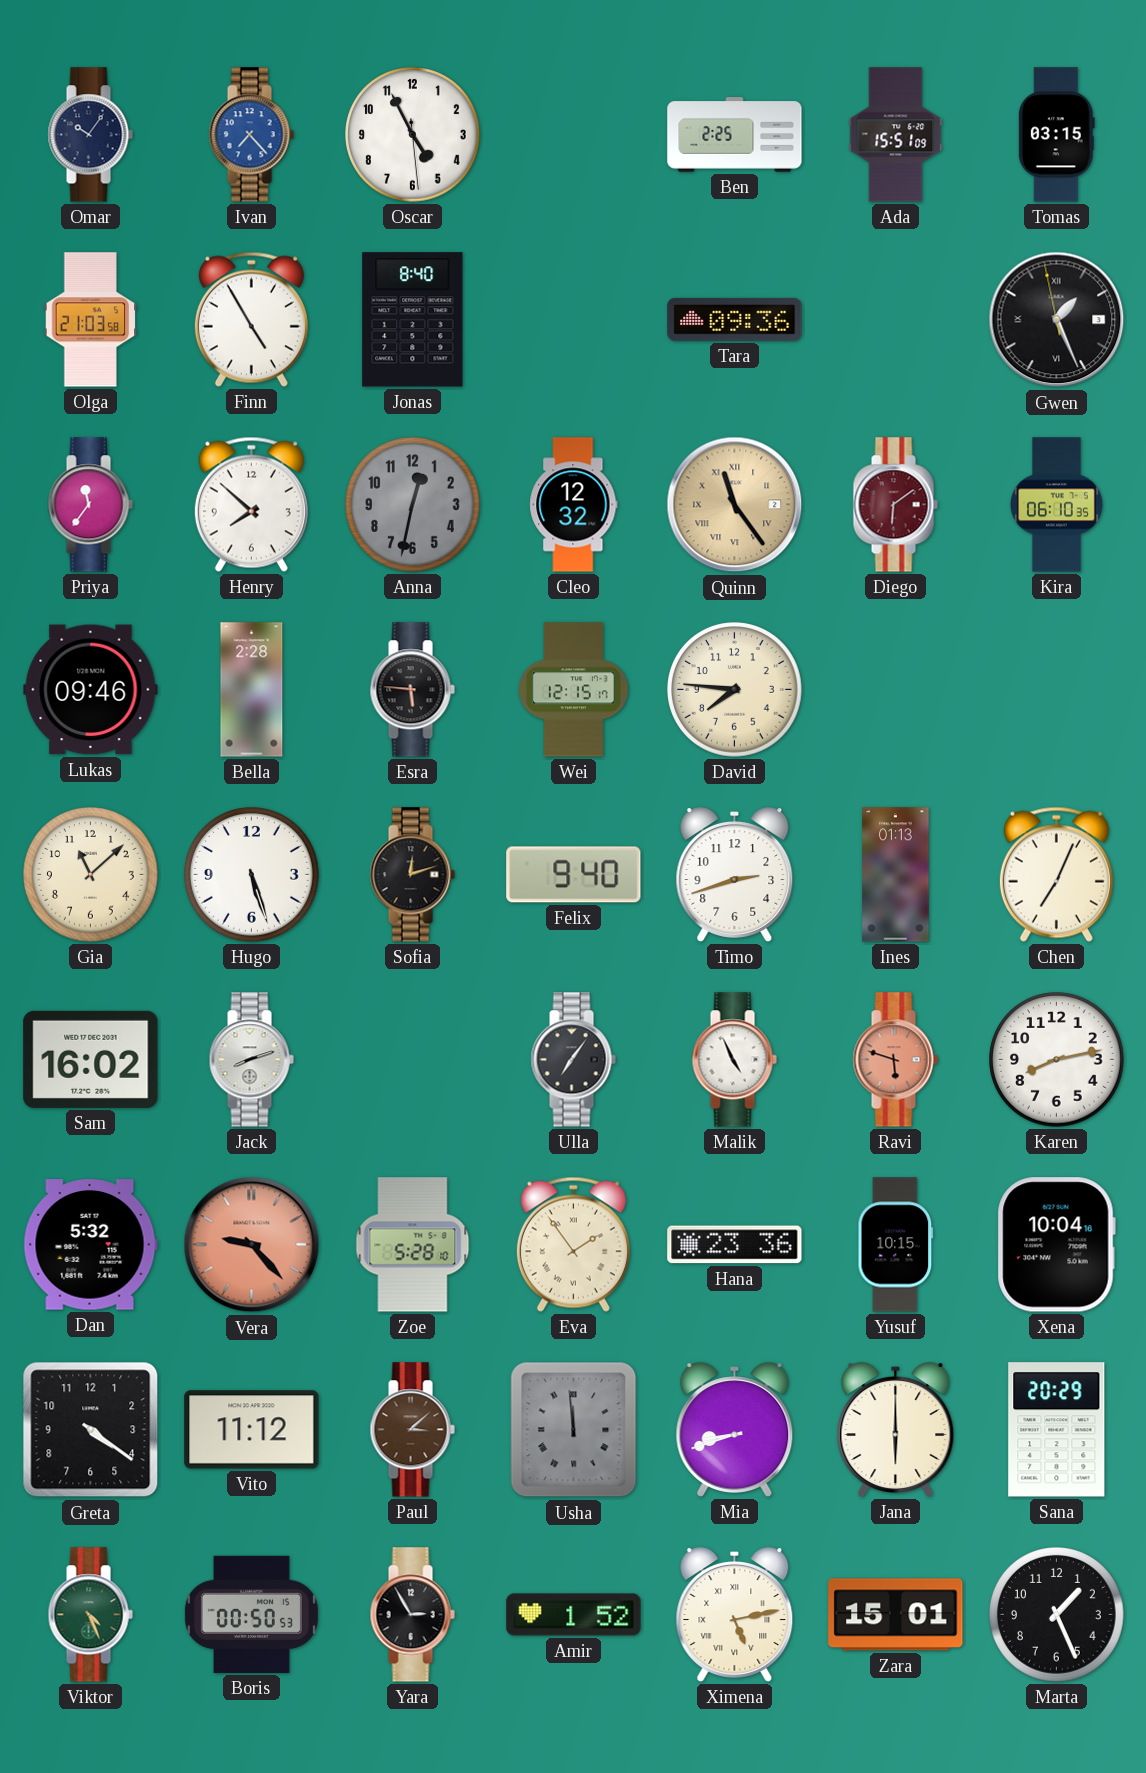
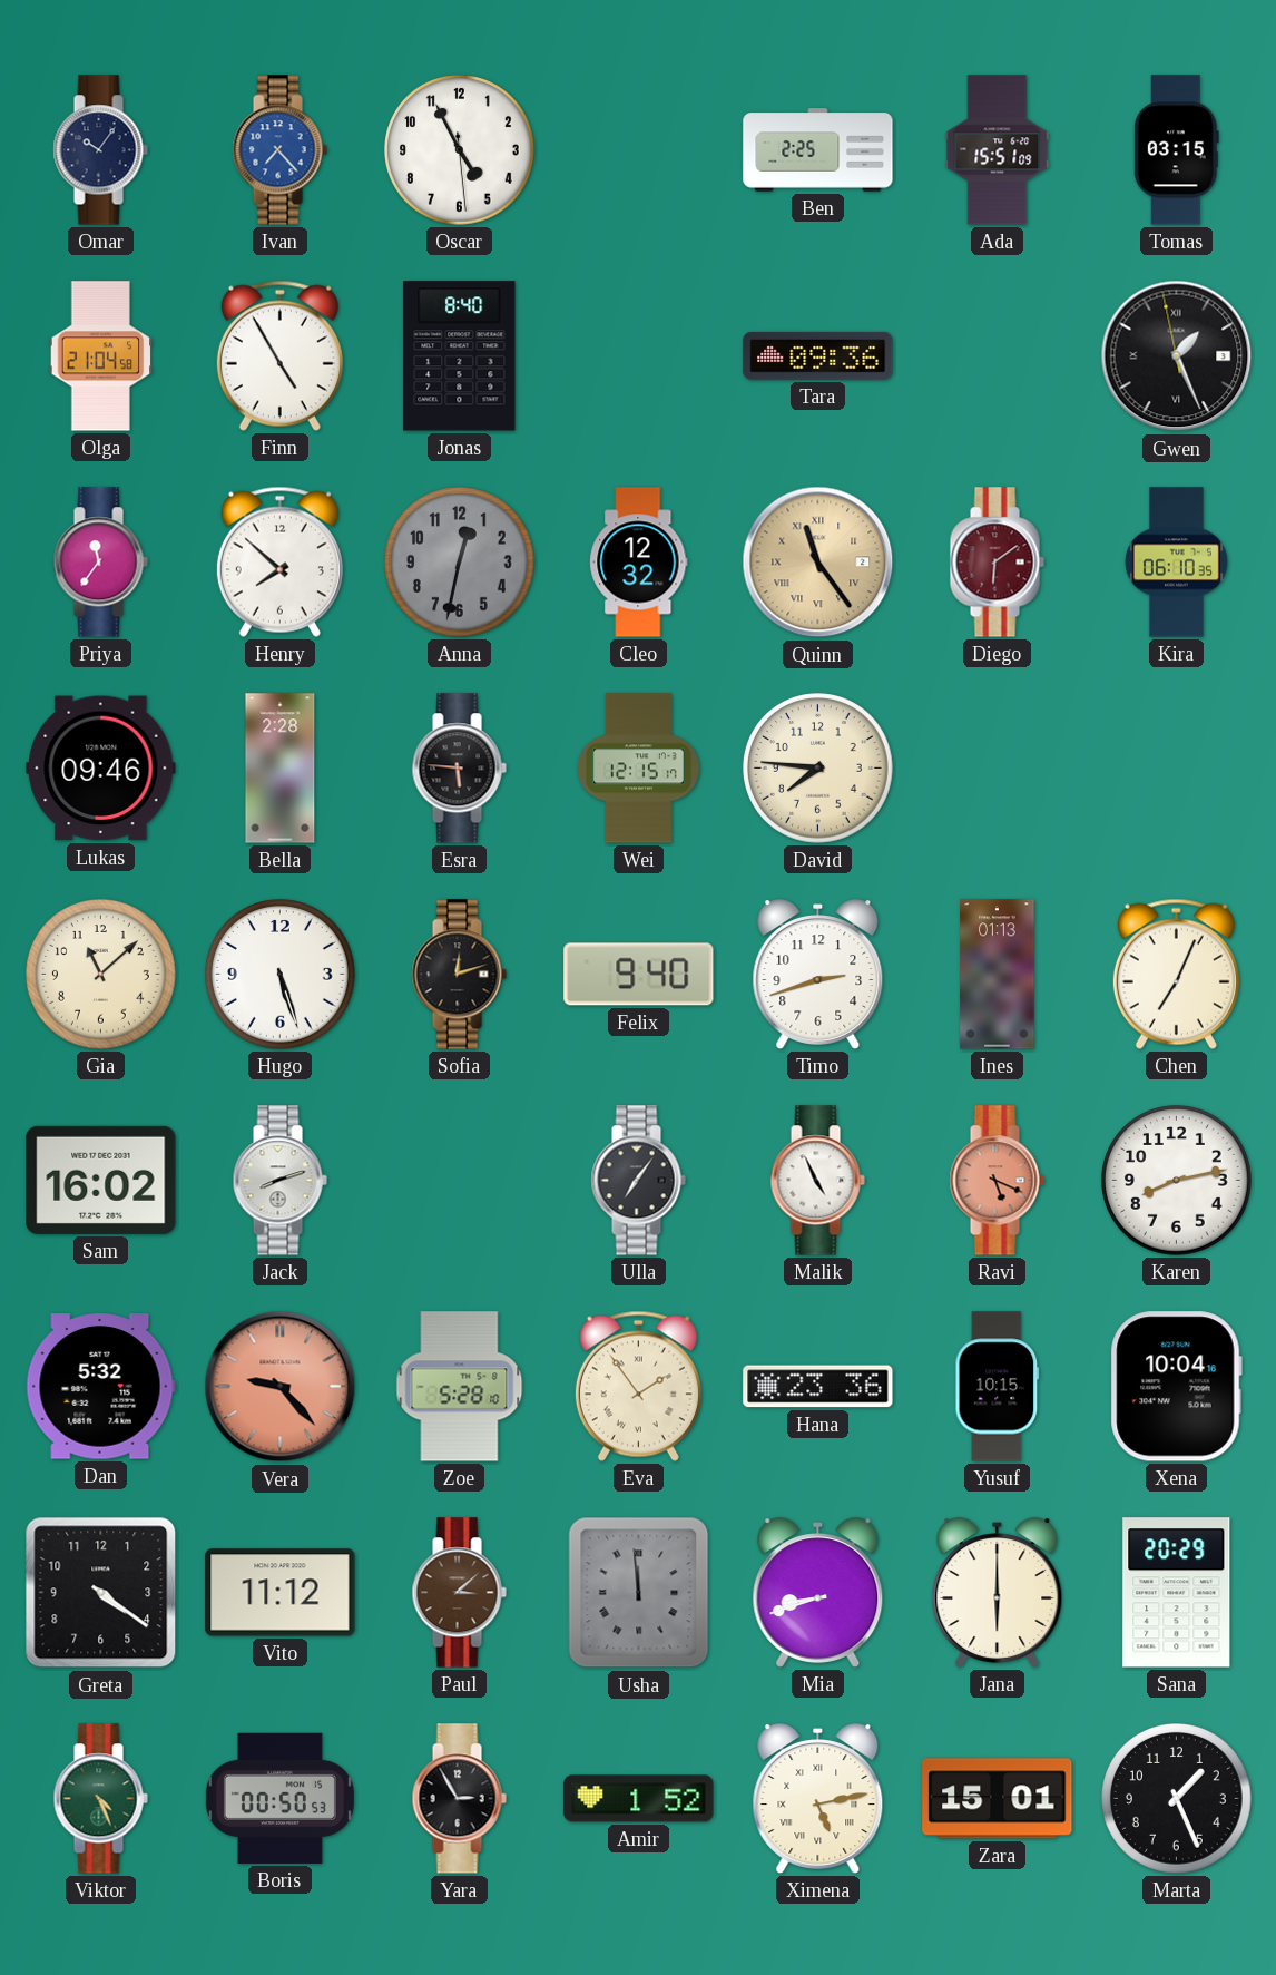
Olga: 21:03 -> 21:04
Ravi: 5:48 -> 5:19
